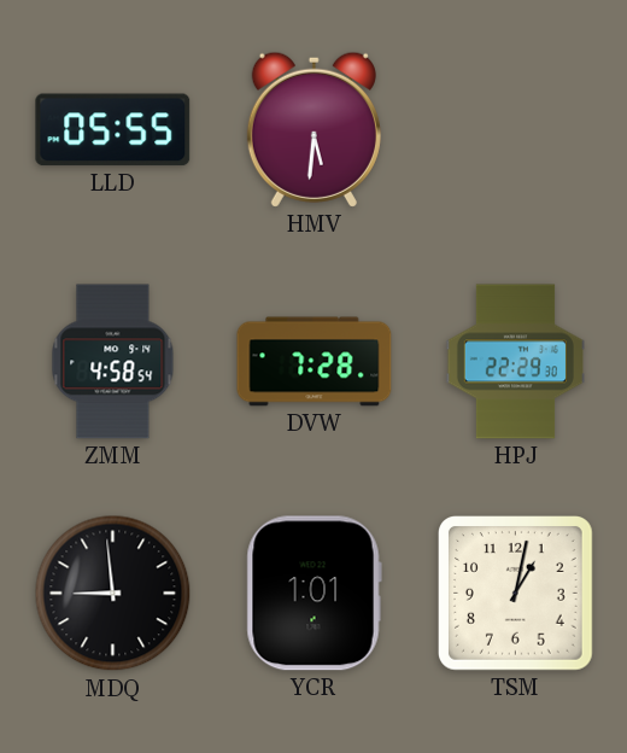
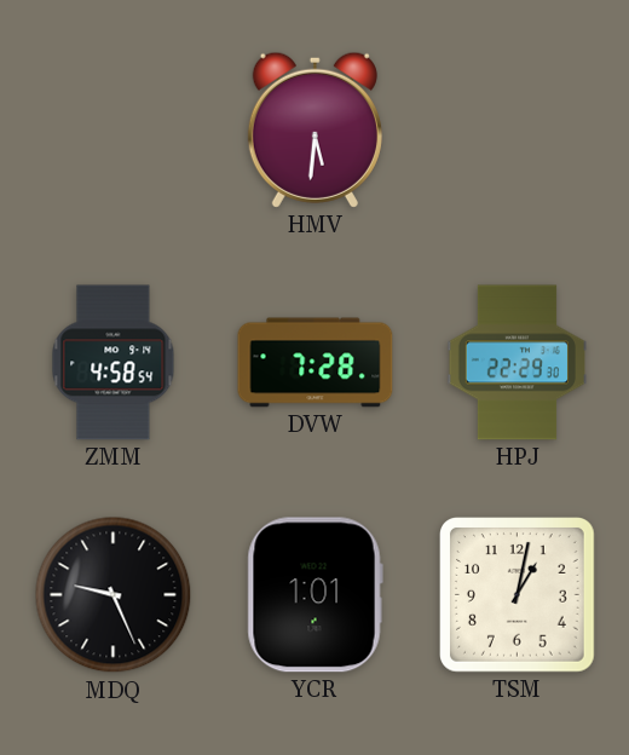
LLD: 05:55 -> none
MDQ: 8:59 -> 9:26
